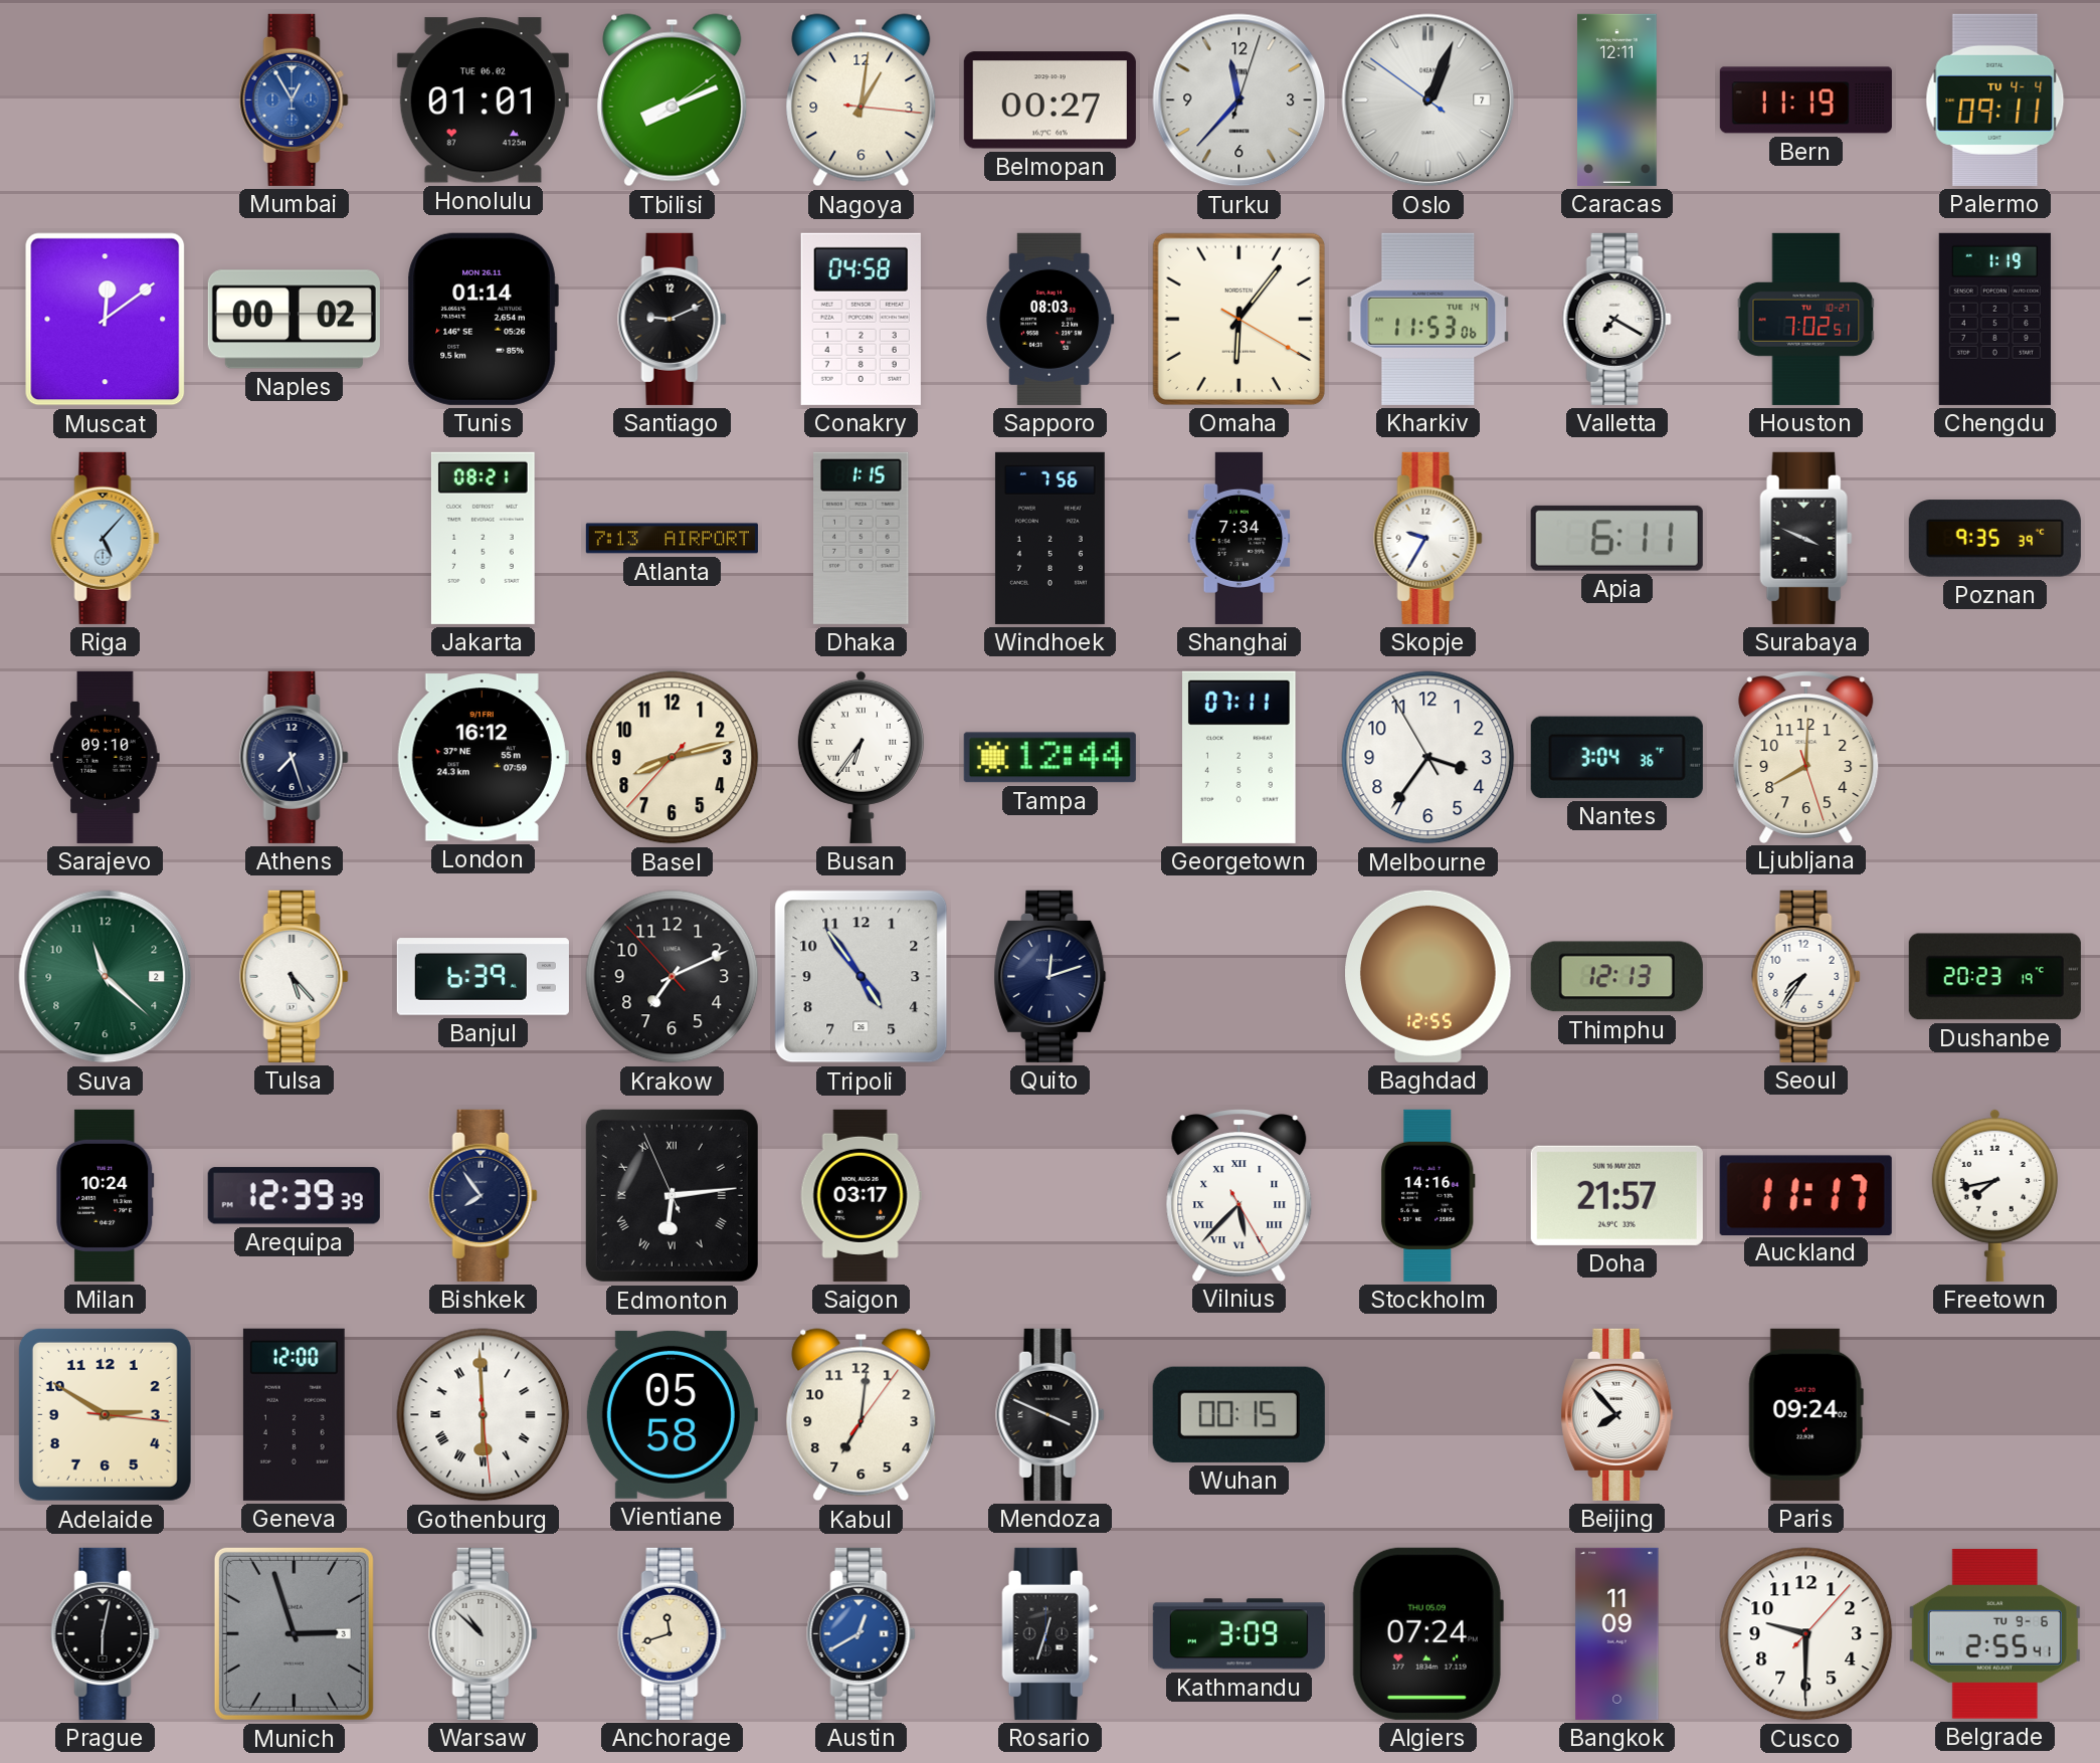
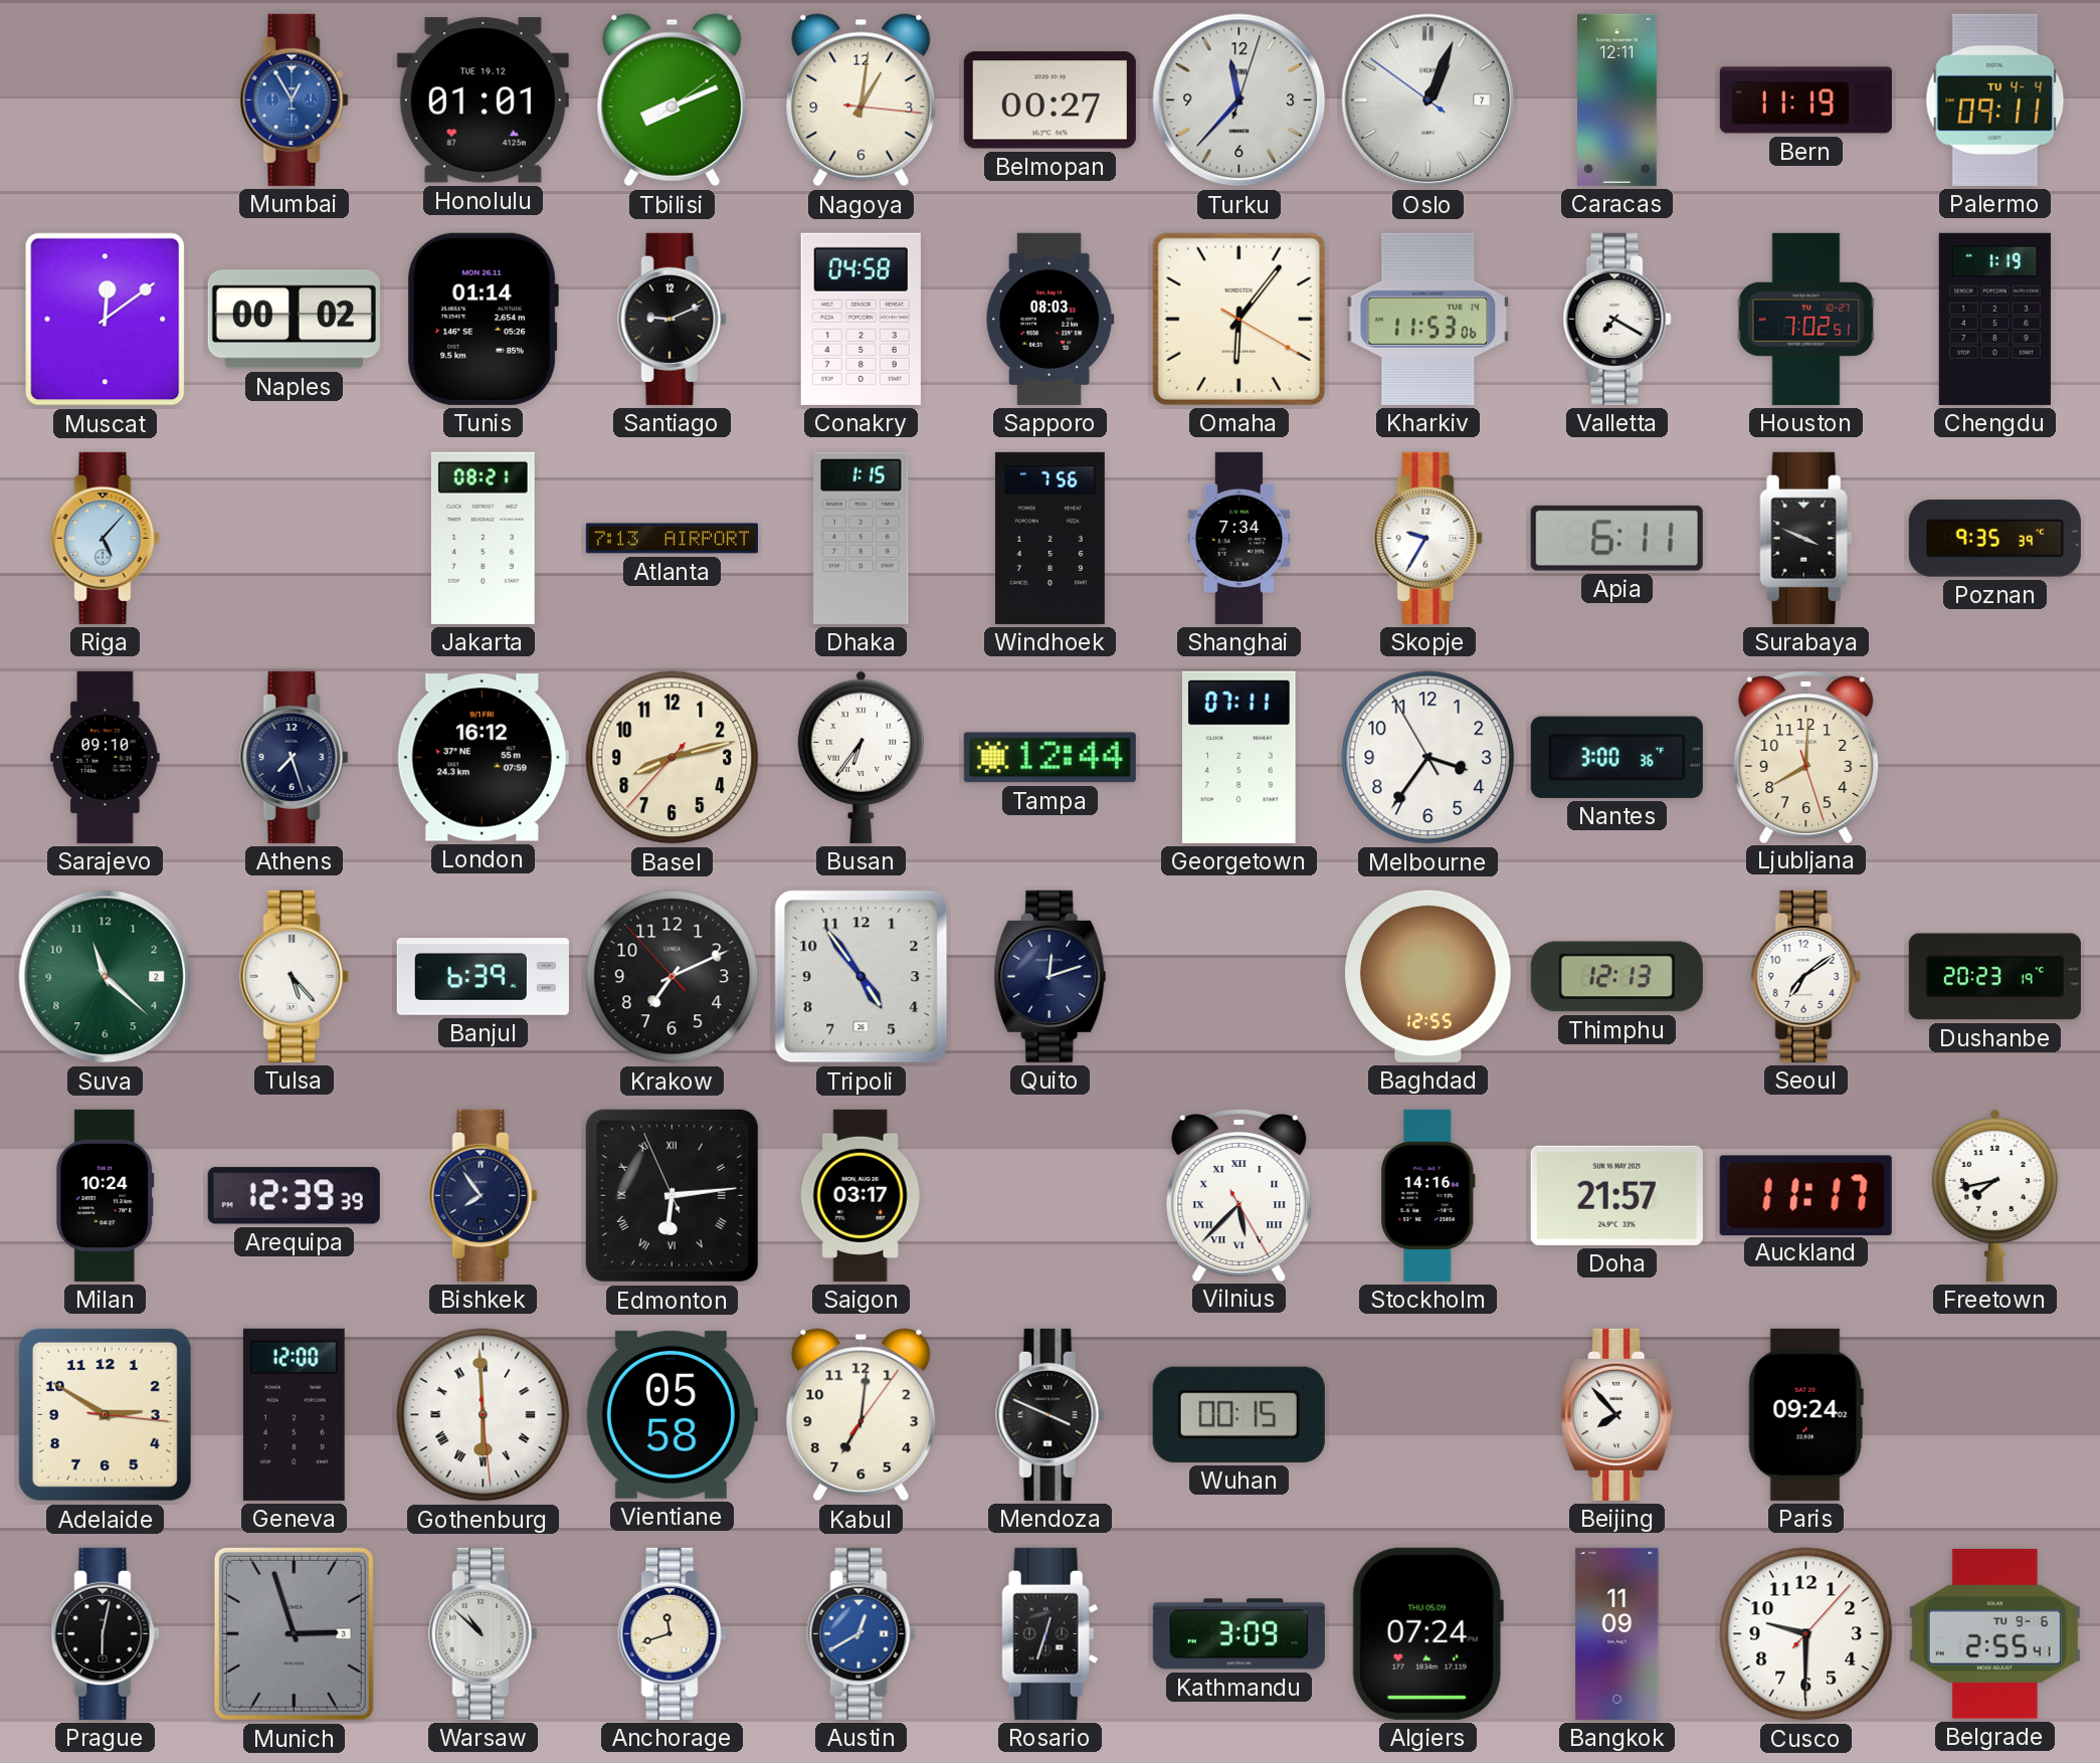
Honolulu date: TUE 06.02 -> TUE 19.12
Nantes: 3:04 -> 3:00
Seoul: 7:36 -> 7:09
